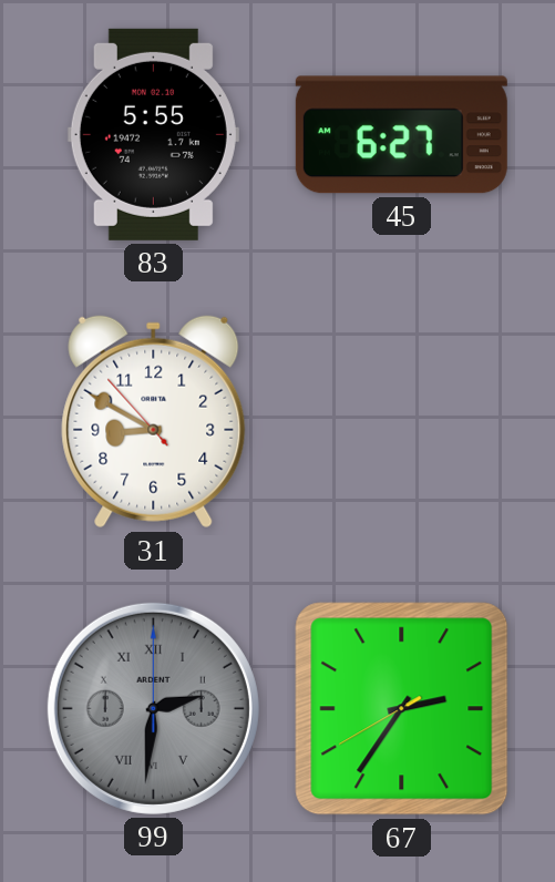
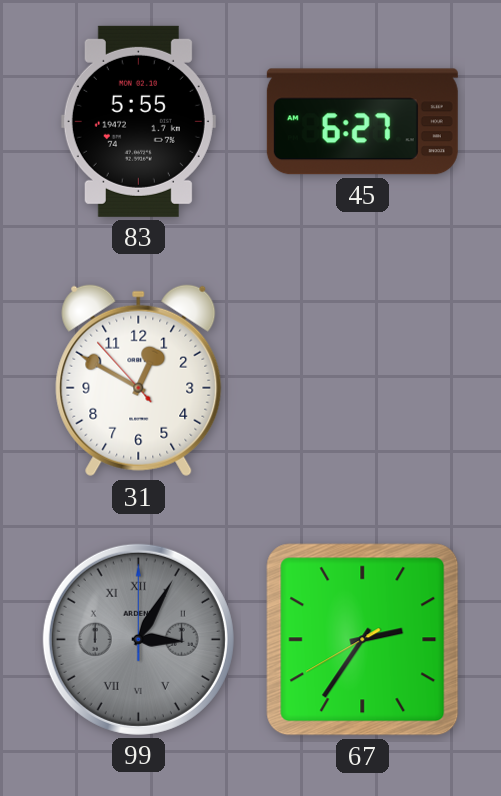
31: 8:49 -> 12:49
99: 2:31 -> 3:05
